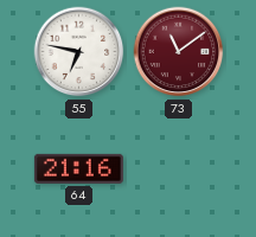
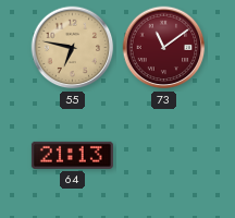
55 dial: white -> champagne
64: 21:16 -> 21:13
